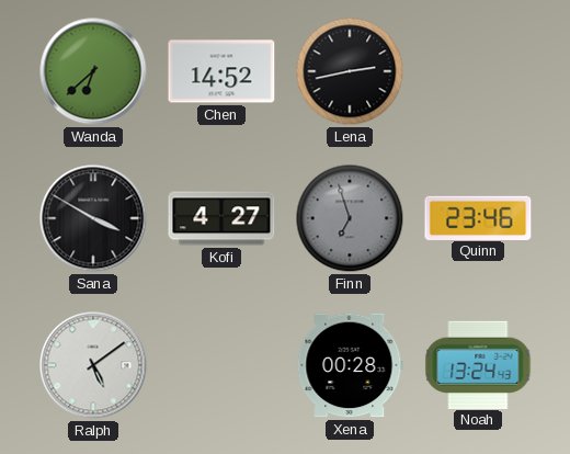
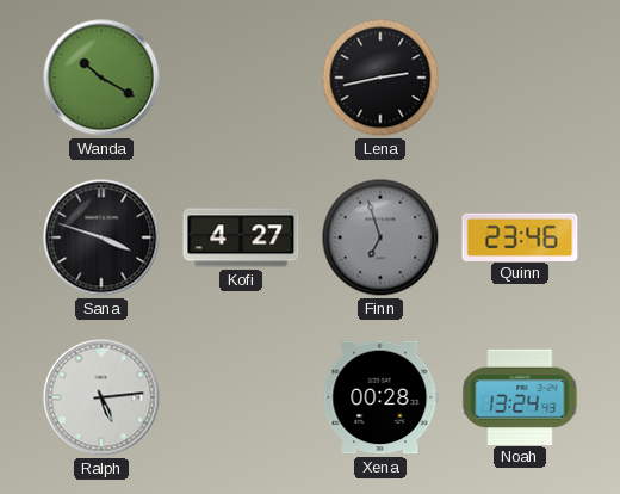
Wanda: 6:38 -> 10:20
Chen: 14:52 -> none
Sana: 3:50 -> 3:48
Ralph: 5:09 -> 5:14
